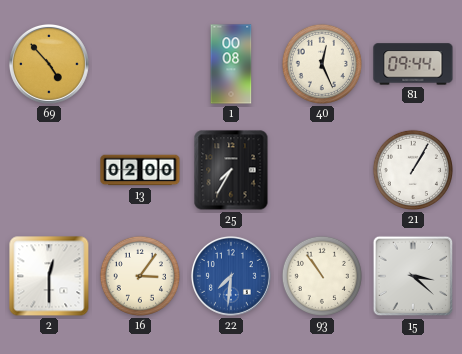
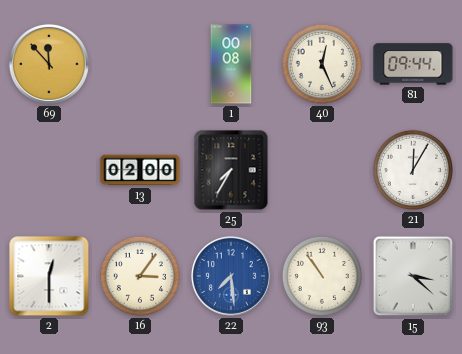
69: 4:53 -> 11:53
21: 1:05 -> 12:05
22: 7:31 -> 7:29
